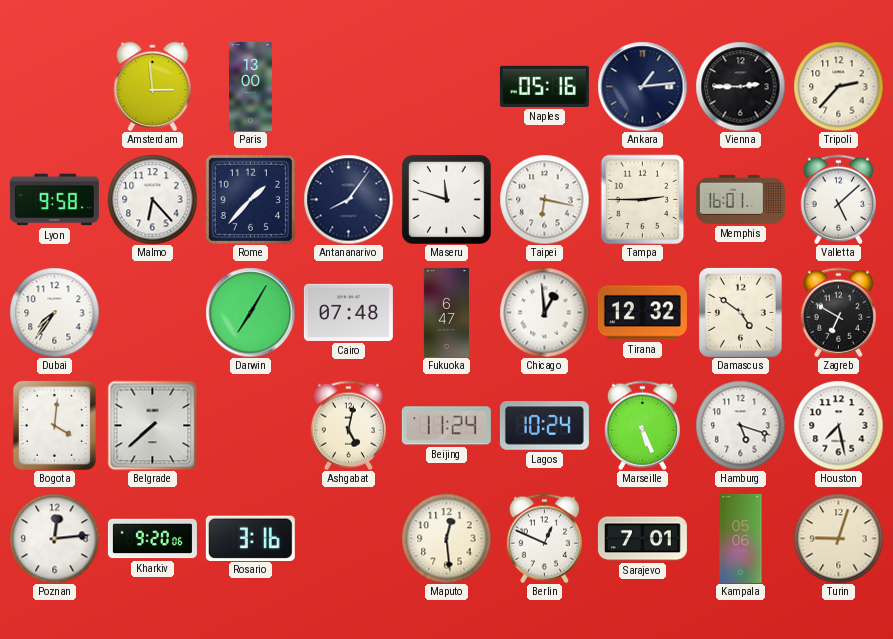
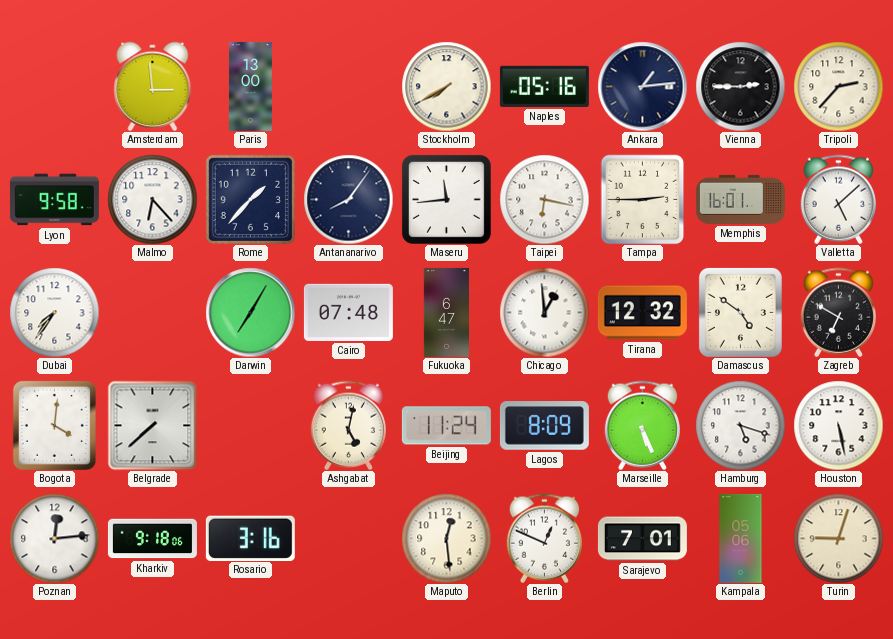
Stockholm: none -> 7:40
Maseru: 11:48 -> 11:44
Lagos: 10:24 -> 8:09
Houston: 7:28 -> 5:28
Kharkiv: 9:20 -> 9:18
